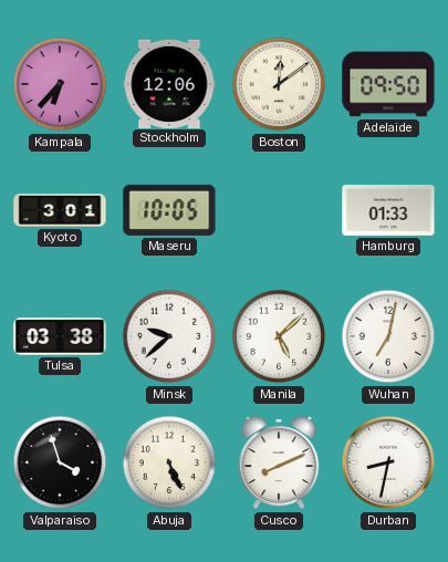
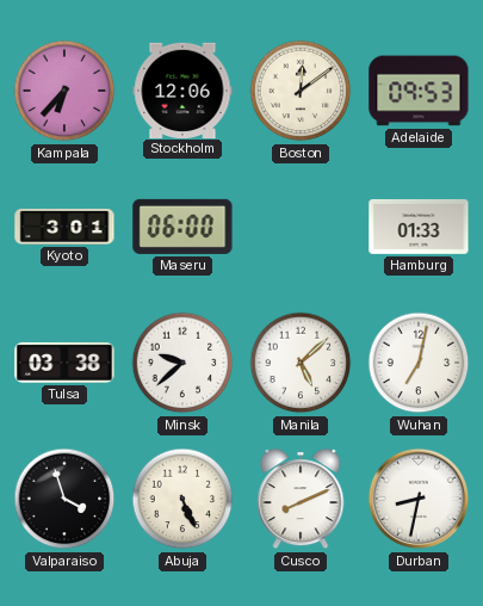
Adelaide: 09:50 -> 09:53
Maseru: 10:05 -> 06:00
